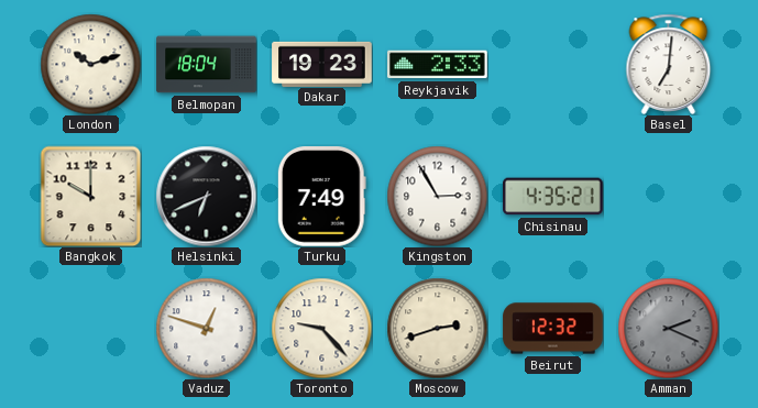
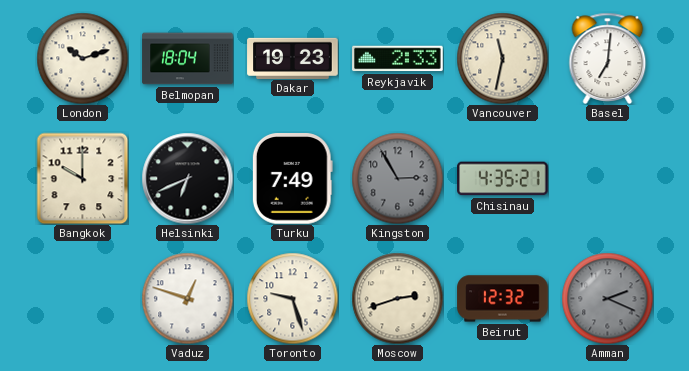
Vancouver: none -> 11:32
Kingston dial: white -> grey
Toronto: 9:23 -> 9:27
